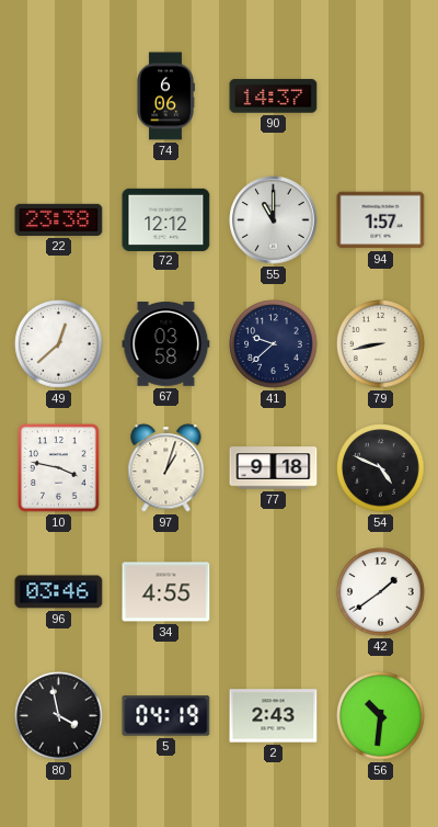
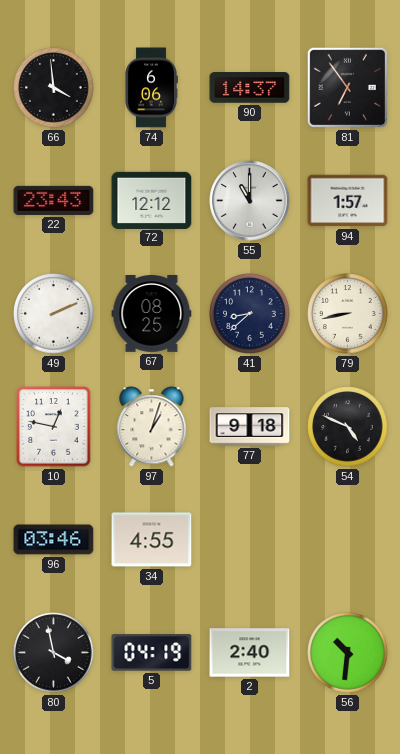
66: none -> 3:59
81: none -> 6:54
22: 23:38 -> 23:43
49: 12:38 -> 2:11
67: 03:58 -> 08:25
41: 9:38 -> 8:38
10: 3:47 -> 12:47
42: 1:39 -> none
2: 2:43 -> 2:40
